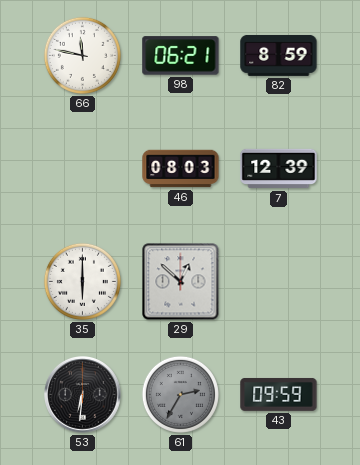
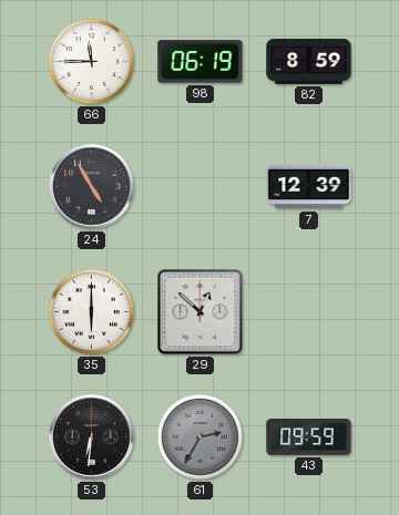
66: 11:47 -> 11:45
98: 06:21 -> 06:19
24: none -> 4:55
46: 08:03 -> none
